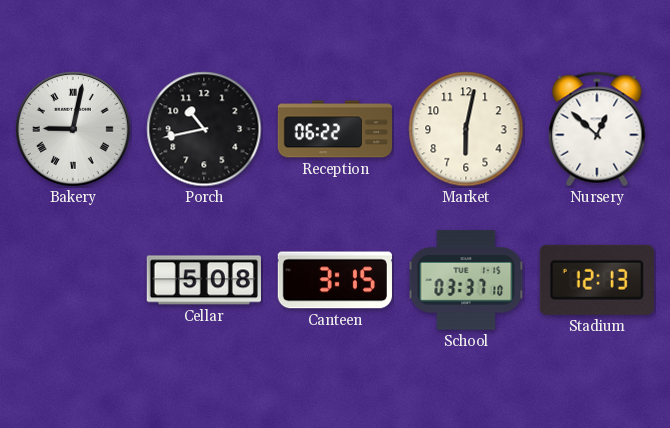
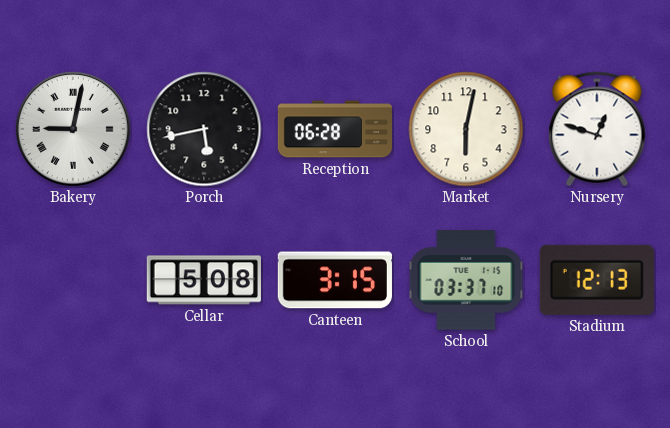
Porch: 10:43 -> 5:43
Reception: 06:22 -> 06:28
Nursery: 12:52 -> 12:48
